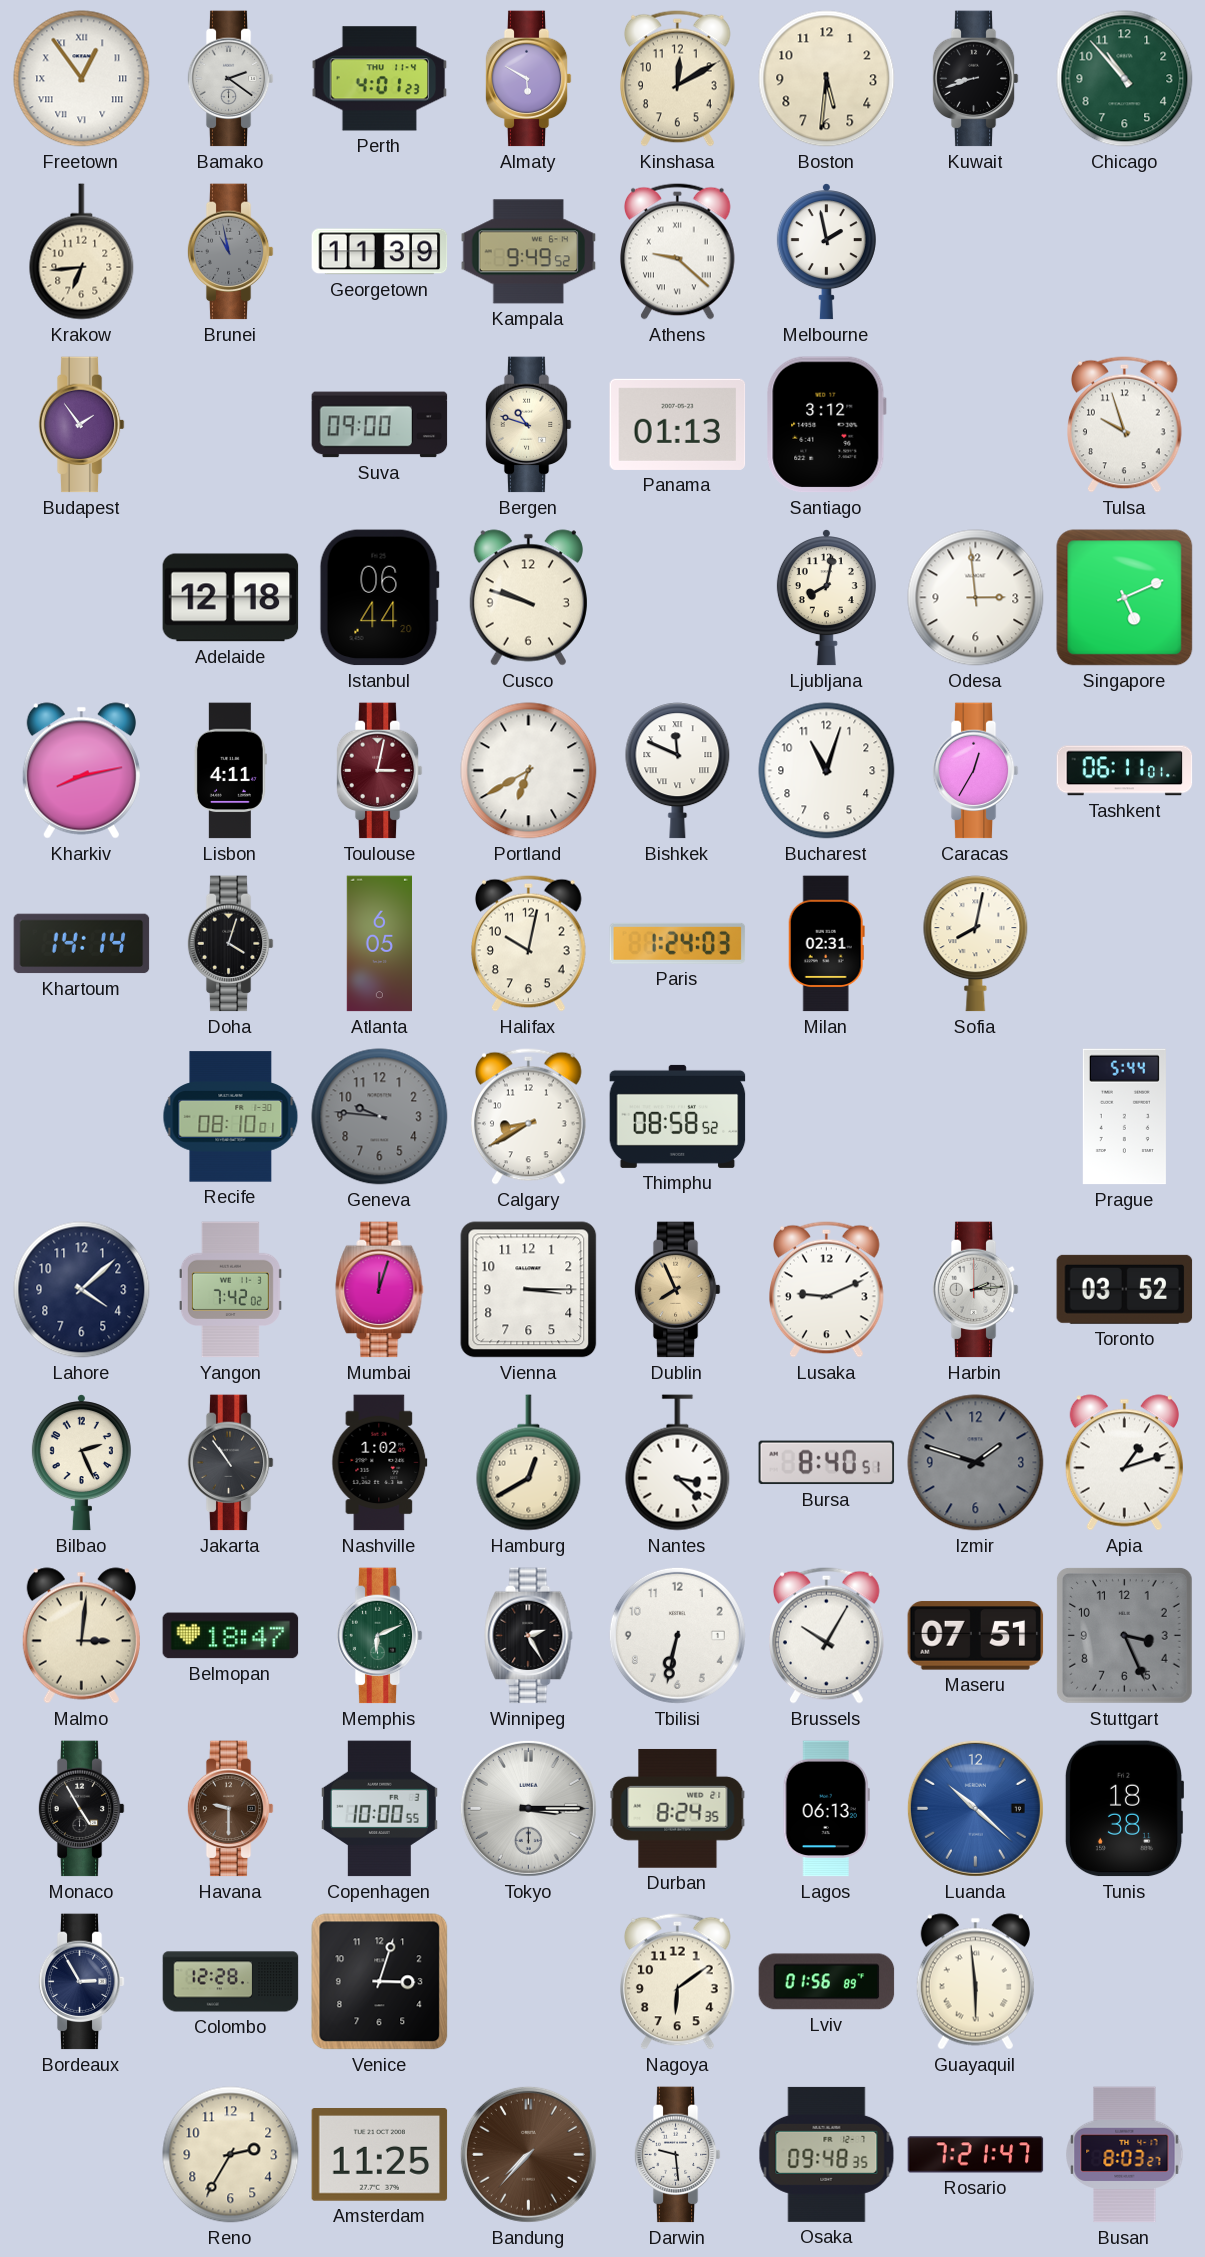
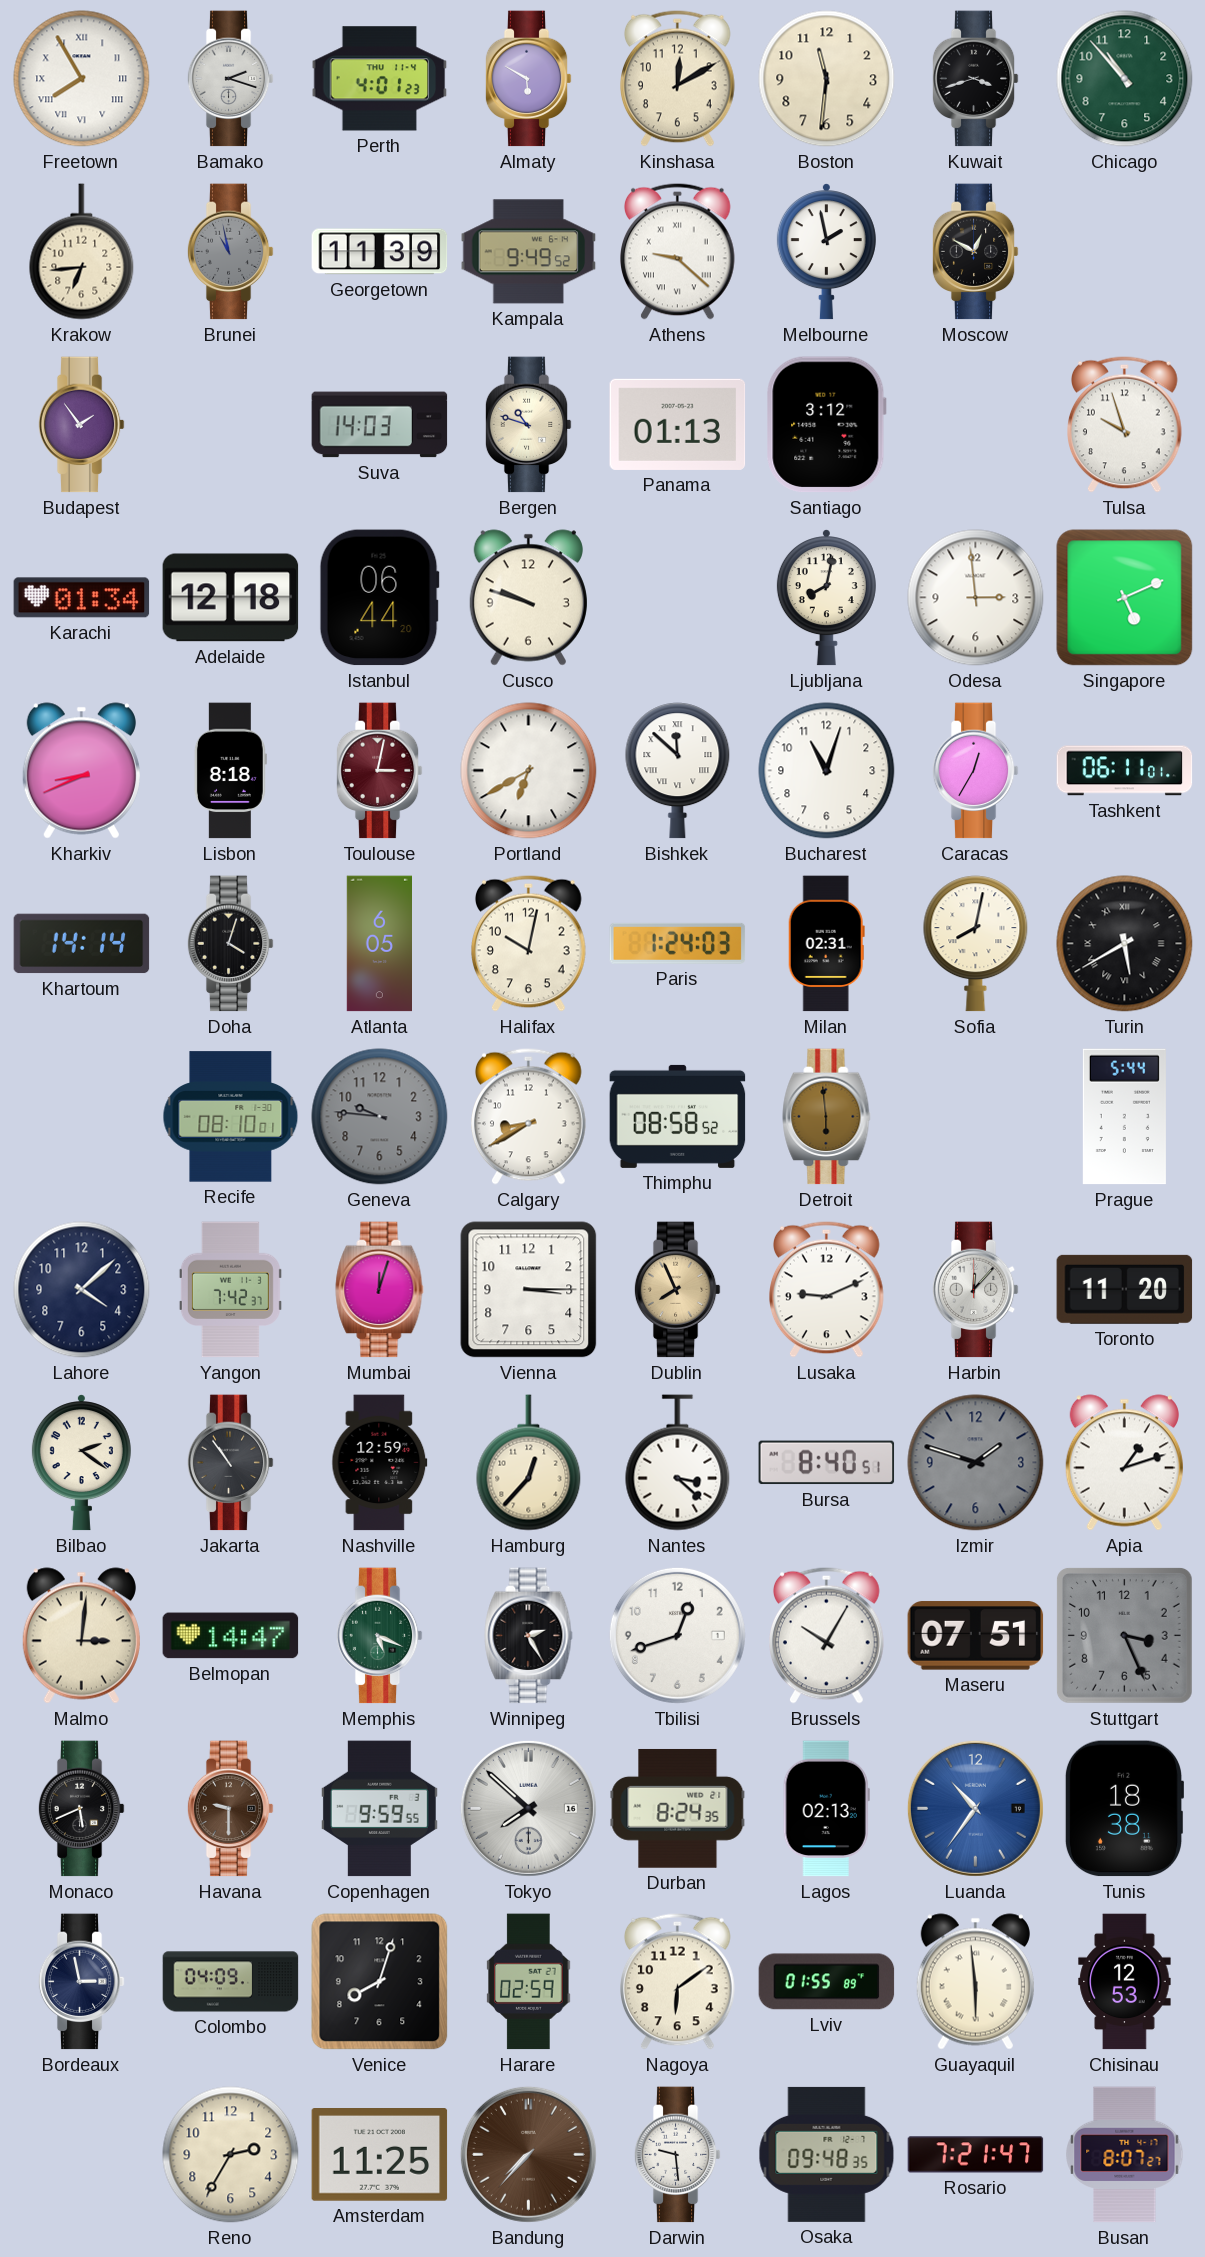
Freetown: 12:54 -> 7:55
Bamako: 2:21 -> 2:18
Boston: 5:31 -> 11:31
Kuwait: 8:42 -> 3:42
Moscow: none -> 12:50
Suva: 09:00 -> 14:03
Karachi: none -> 01:34
Kharkiv: 8:13 -> 8:41
Lisbon: 4:11 -> 8:18
Bishkek: 11:49 -> 11:52
Turin: none -> 5:40
Detroit: none -> 5:59
Yangon: 7:42:02 -> 7:42:37
Harbin: 2:14 -> 12:07
Toronto: 03:52 -> 11:20
Bilbao: 2:26 -> 2:21
Nashville: 1:02 -> 12:59
Hamburg: 12:40 -> 12:37
Belmopan: 18:47 -> 14:47
Memphis: 6:11 -> 5:19
Tbilisi: 6:32 -> 12:42
Monaco: 4:55 -> 5:41
Copenhagen: 10:00 -> 9:59
Tokyo: 3:15 -> 7:52
Lagos: 06:13 -> 02:13
Luanda: 10:22 -> 10:36
Bordeaux: 2:55 -> 2:58
Colombo: 12:28 -> 04:09
Venice: 3:03 -> 8:03
Harare: none -> 02:59
Lviv: 01:56 -> 01:55
Chisinau: none -> 12:53
Busan: 8:03 -> 8:07
